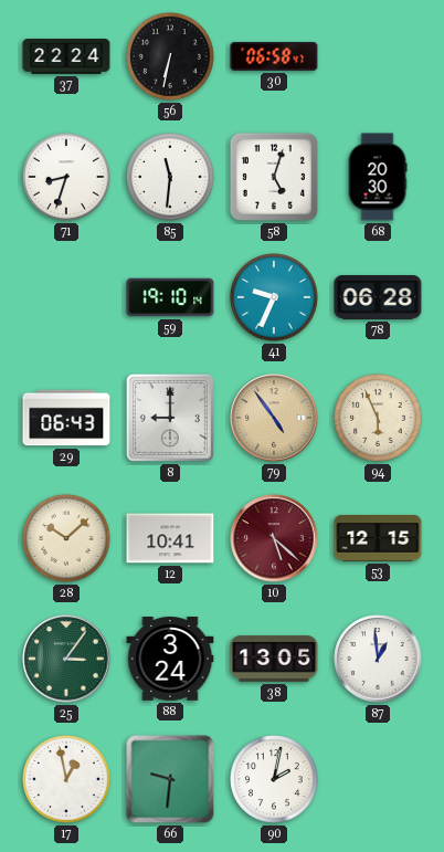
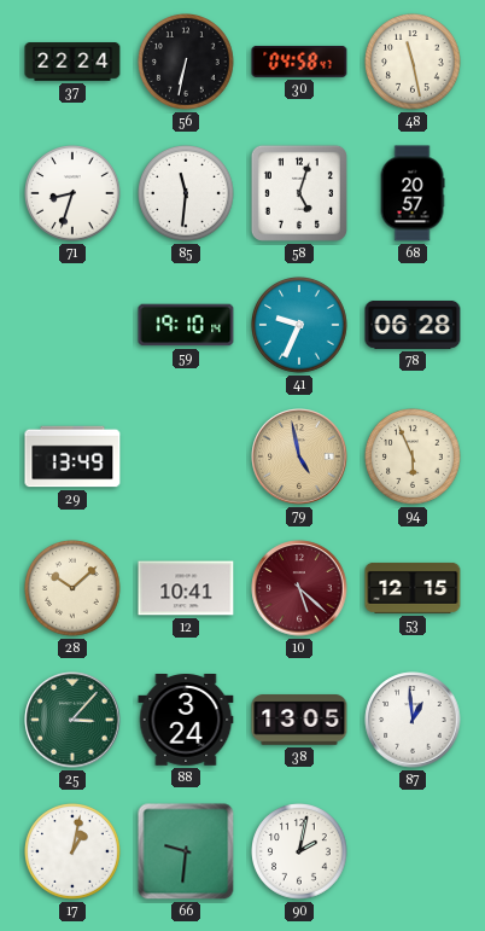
30: 06:58 -> 04:58
48: none -> 11:28
68: 20:30 -> 20:57
29: 06:43 -> 13:49
8: 9:00 -> none
79: 4:54 -> 4:58
25: 3:06 -> 3:07
17: 12:58 -> 1:02
